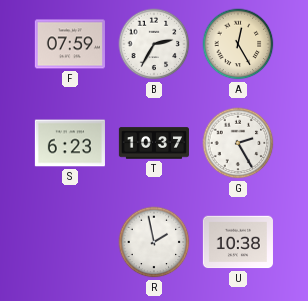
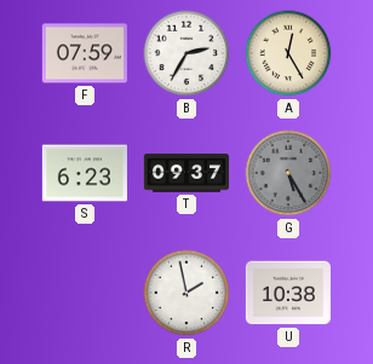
T: 10:37 -> 09:37
G: 2:25 -> 5:25
G dial: white -> grey
